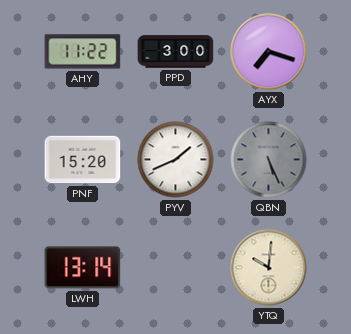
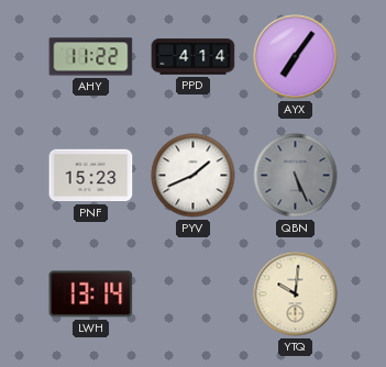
PPD: 3:00 -> 4:14
AYX: 7:18 -> 7:06
PNF: 15:20 -> 15:23
